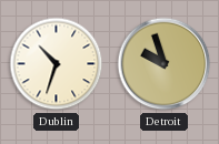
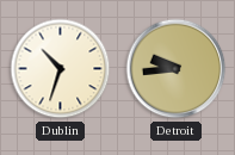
Detroit: 9:57 -> 9:44
